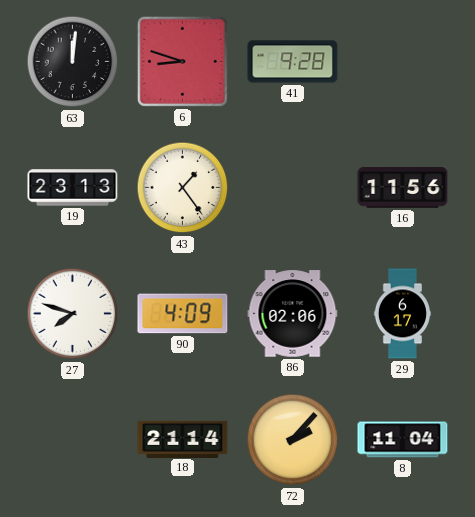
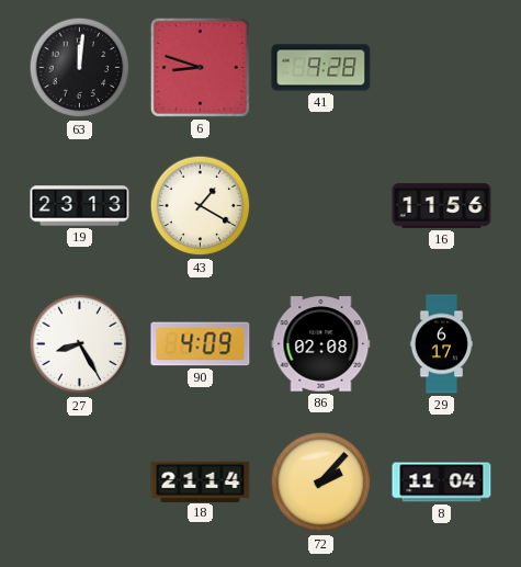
43: 1:24 -> 1:20
27: 7:48 -> 8:25
86: 02:06 -> 02:08
